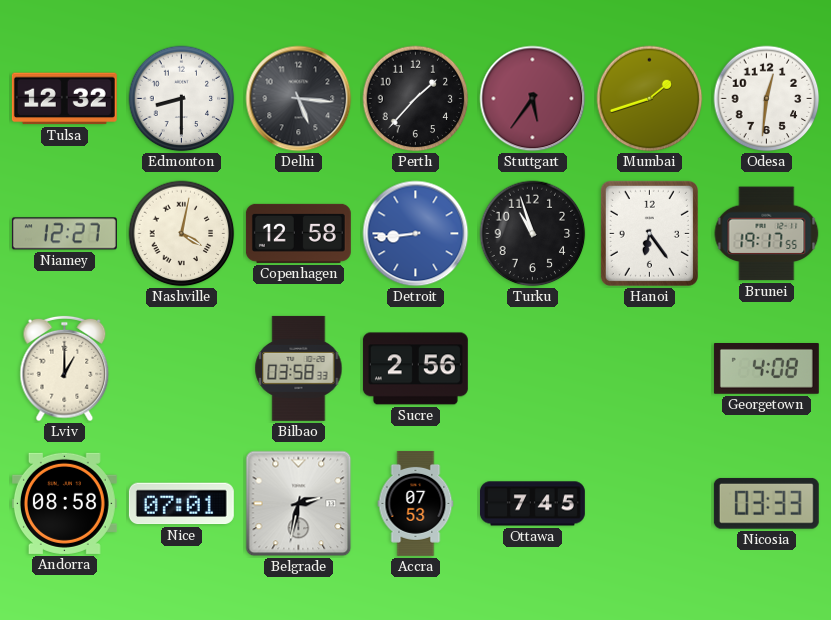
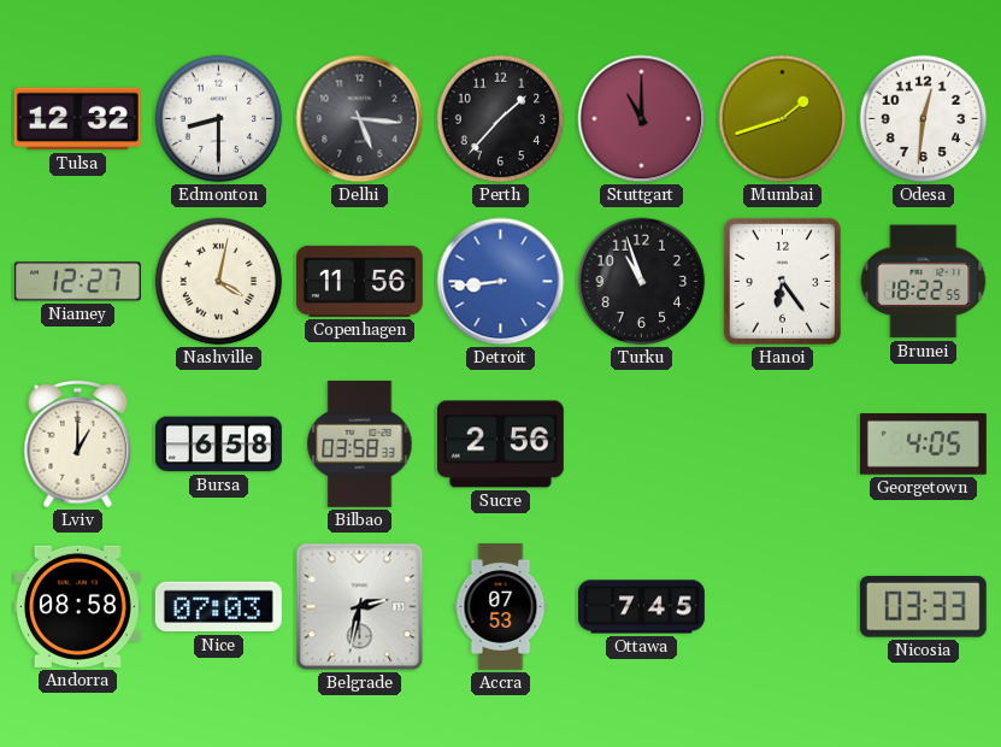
Stuttgart: 5:36 -> 11:00
Copenhagen: 12:58 -> 11:56
Brunei: 19:17 -> 18:22
Bursa: none -> 6:58
Georgetown: 4:08 -> 4:05
Nice: 07:01 -> 07:03
